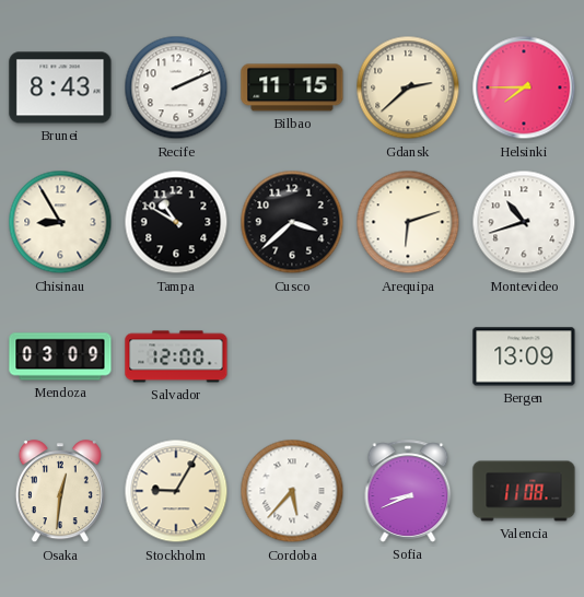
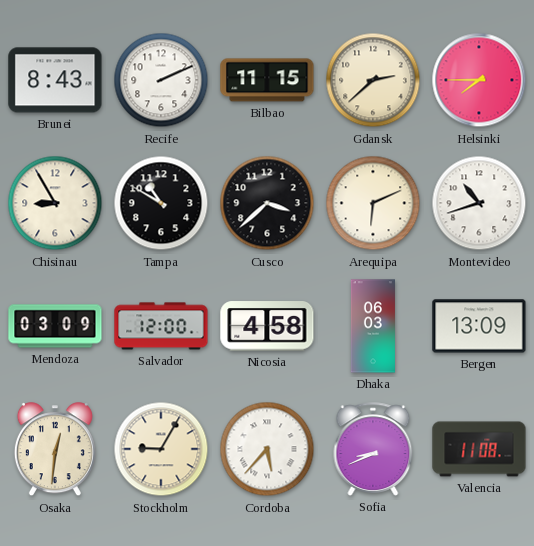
Arequipa: 6:12 -> 6:11
Nicosia: none -> 4:58
Dhaka: none -> 06:03
